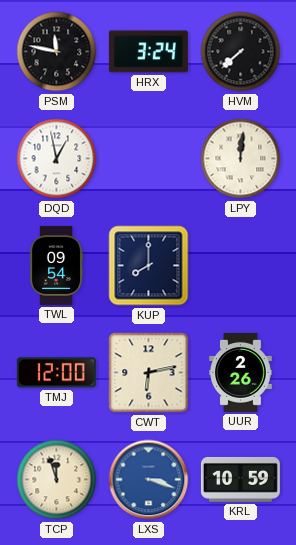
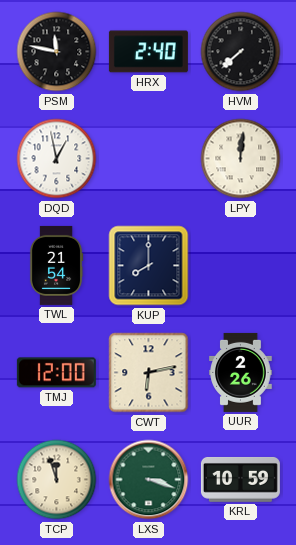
HRX: 3:24 -> 2:40
TWL: 09:54 -> 21:54
LXS dial: blue -> green
